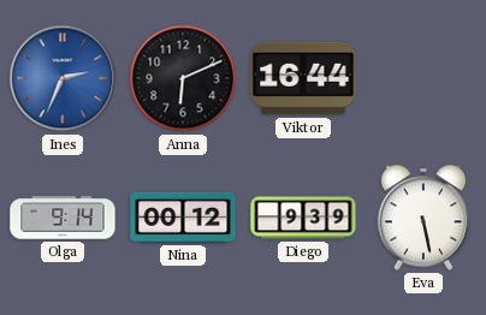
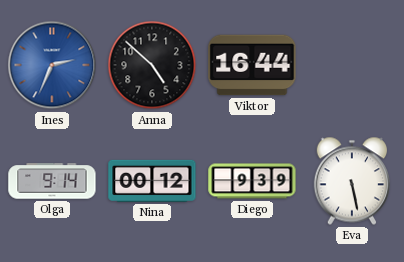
Anna: 6:11 -> 4:52
